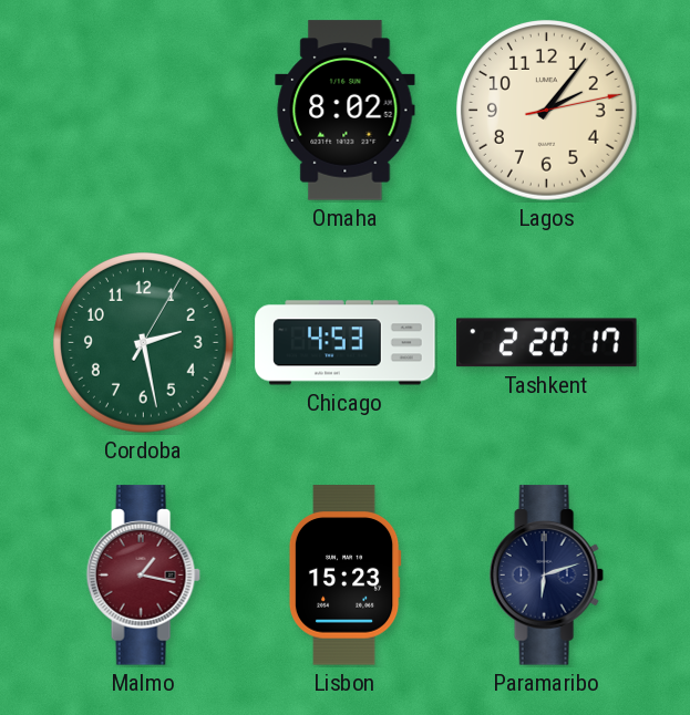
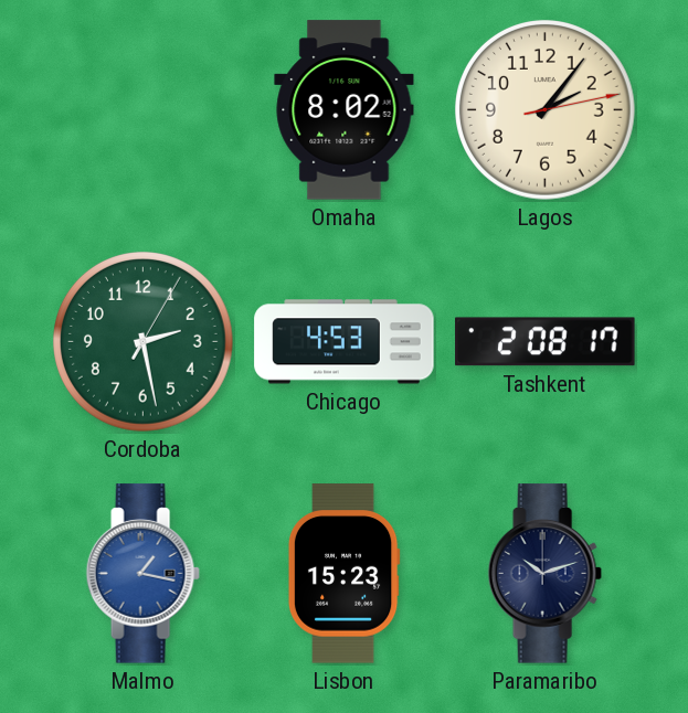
Tashkent: 2:20 -> 2:08
Malmo dial: burgundy -> blue
Paramaribo: 6:12 -> 10:12
